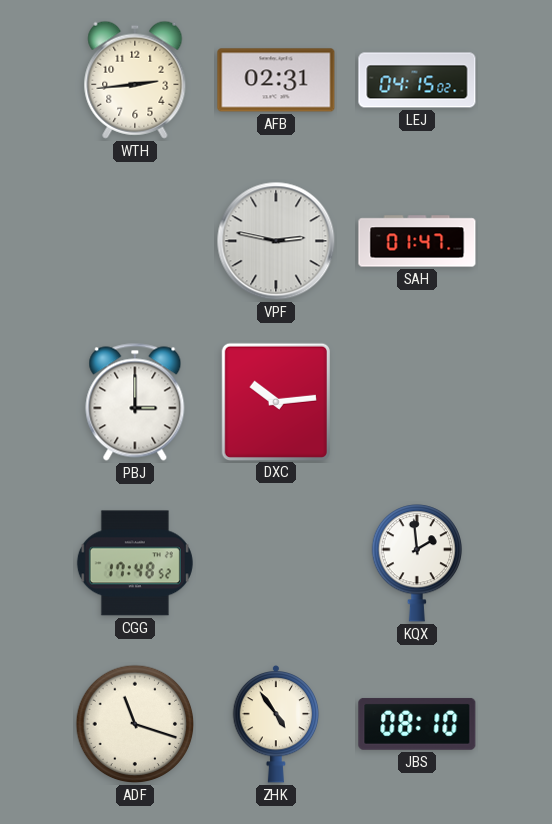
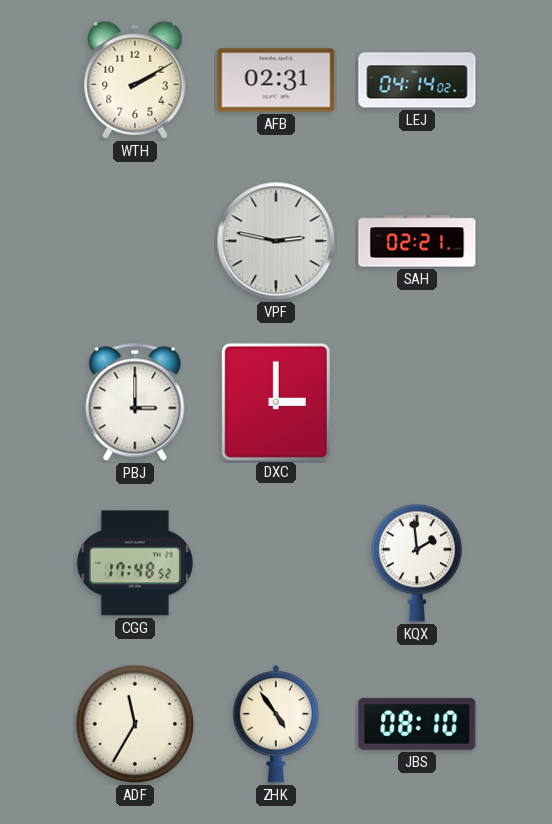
WTH: 2:44 -> 2:10
LEJ: 04:15 -> 04:14
SAH: 01:47 -> 02:21
DXC: 10:14 -> 3:00
ADF: 11:18 -> 11:35
